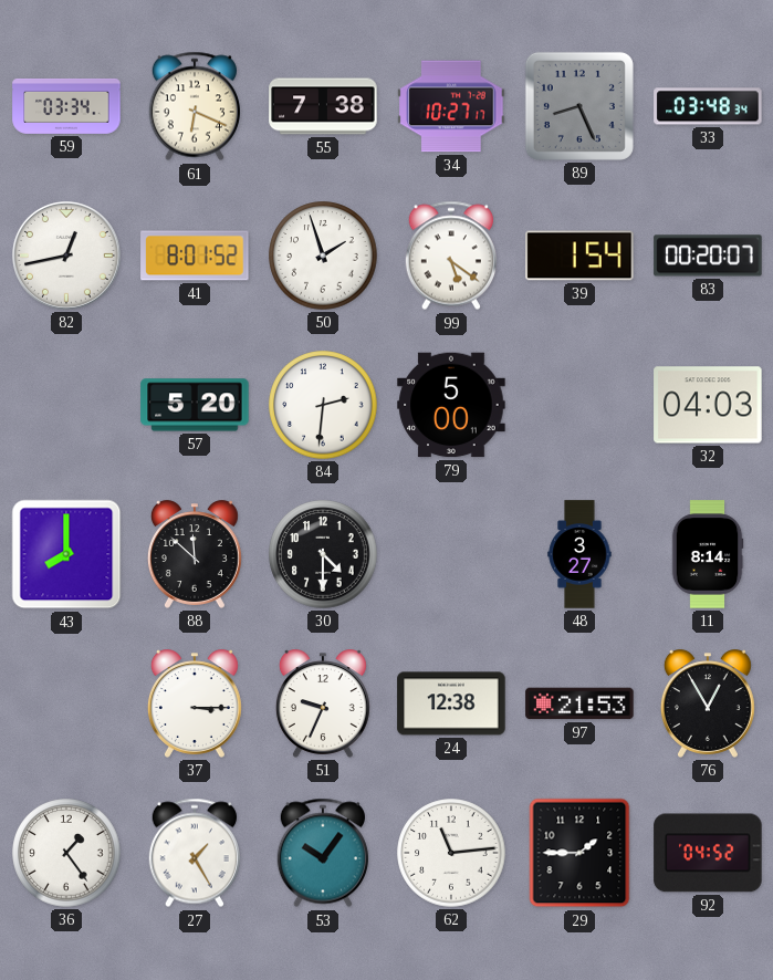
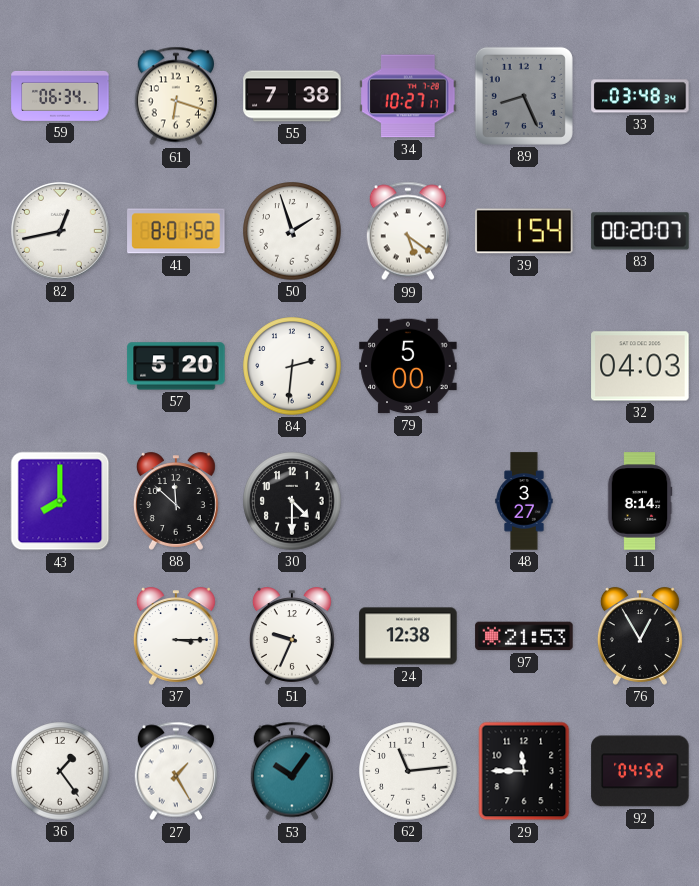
59: 03:34 -> 06:34
61: 6:19 -> 6:18
29: 1:45 -> 11:45
